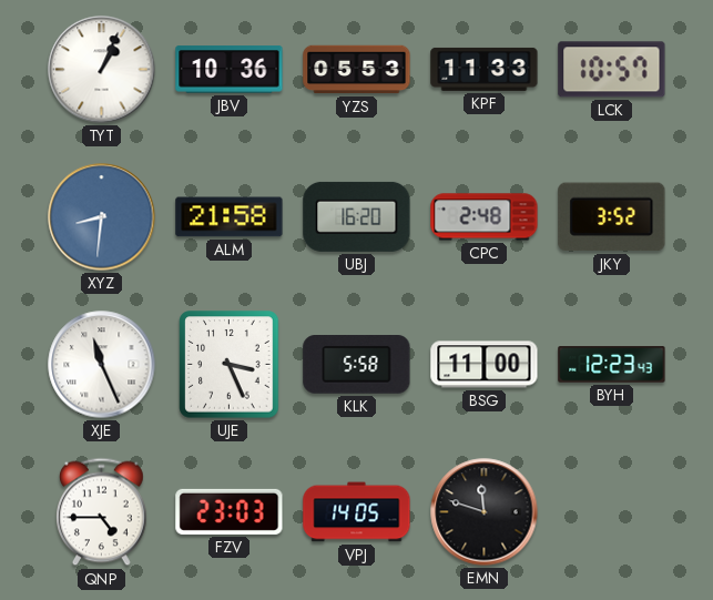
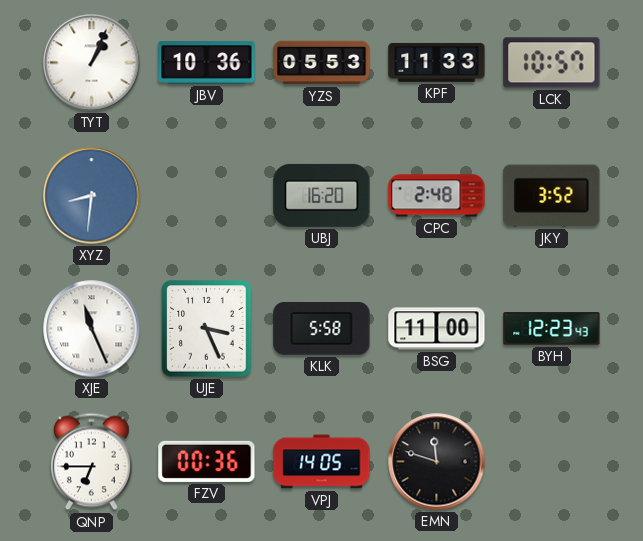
ALM: 21:58 -> none
QNP: 4:45 -> 6:45
FZV: 23:03 -> 00:36
